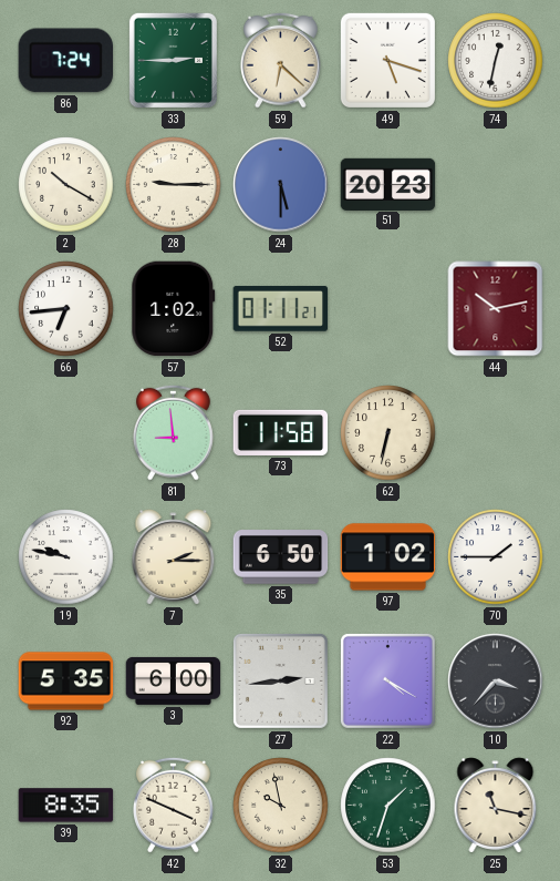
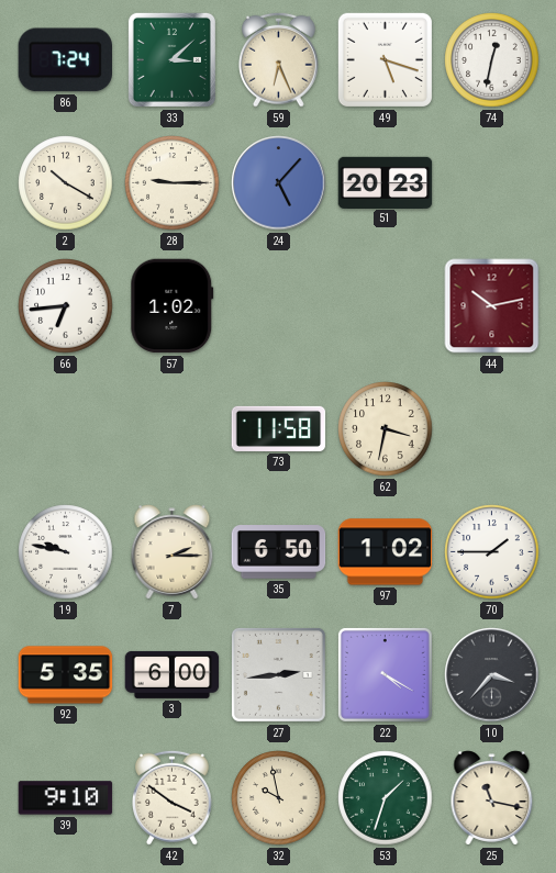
33: 2:45 -> 3:08
59: 6:22 -> 6:26
24: 5:30 -> 5:07
52: 01:11 -> none
81: 8:59 -> none
62: 6:32 -> 3:32
39: 8:35 -> 9:10
42: 3:49 -> 3:51
